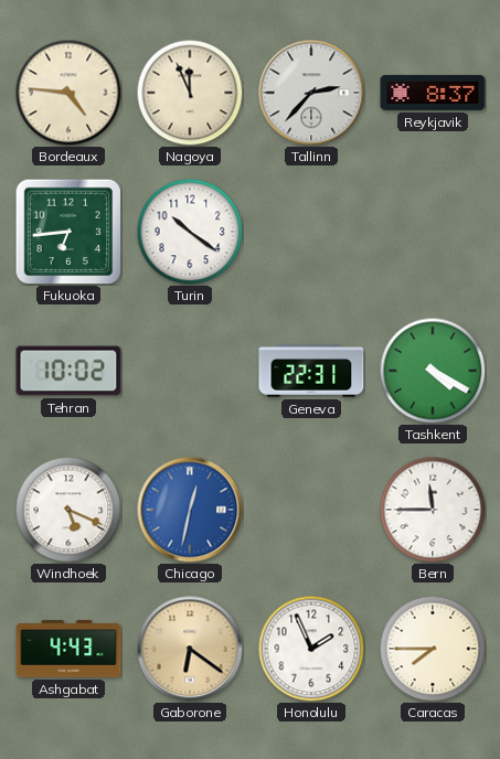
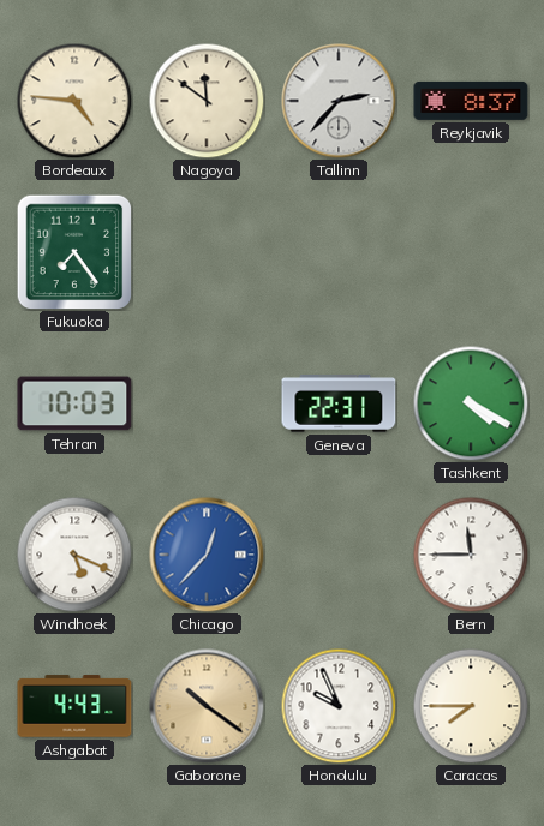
Nagoya: 11:56 -> 11:51
Fukuoka: 6:44 -> 7:24
Turin: 10:21 -> none
Tehran: 10:02 -> 10:03
Chicago: 12:32 -> 12:37
Gaborone: 6:21 -> 10:21
Honolulu: 1:56 -> 9:56
